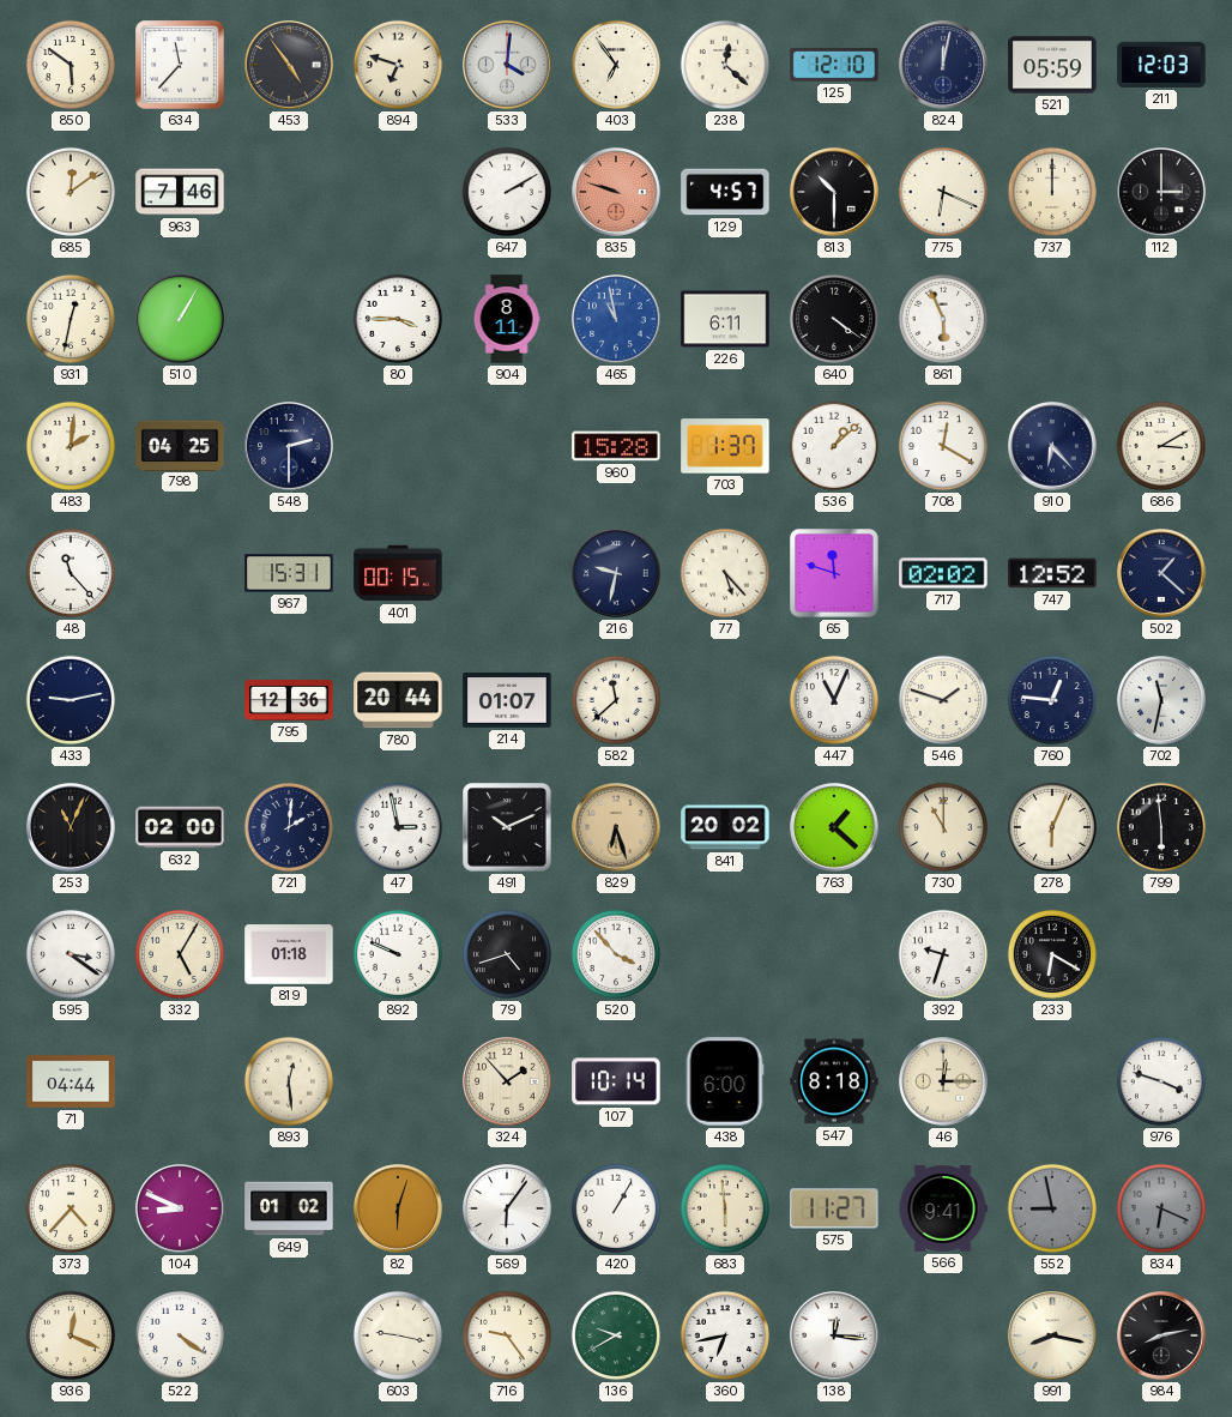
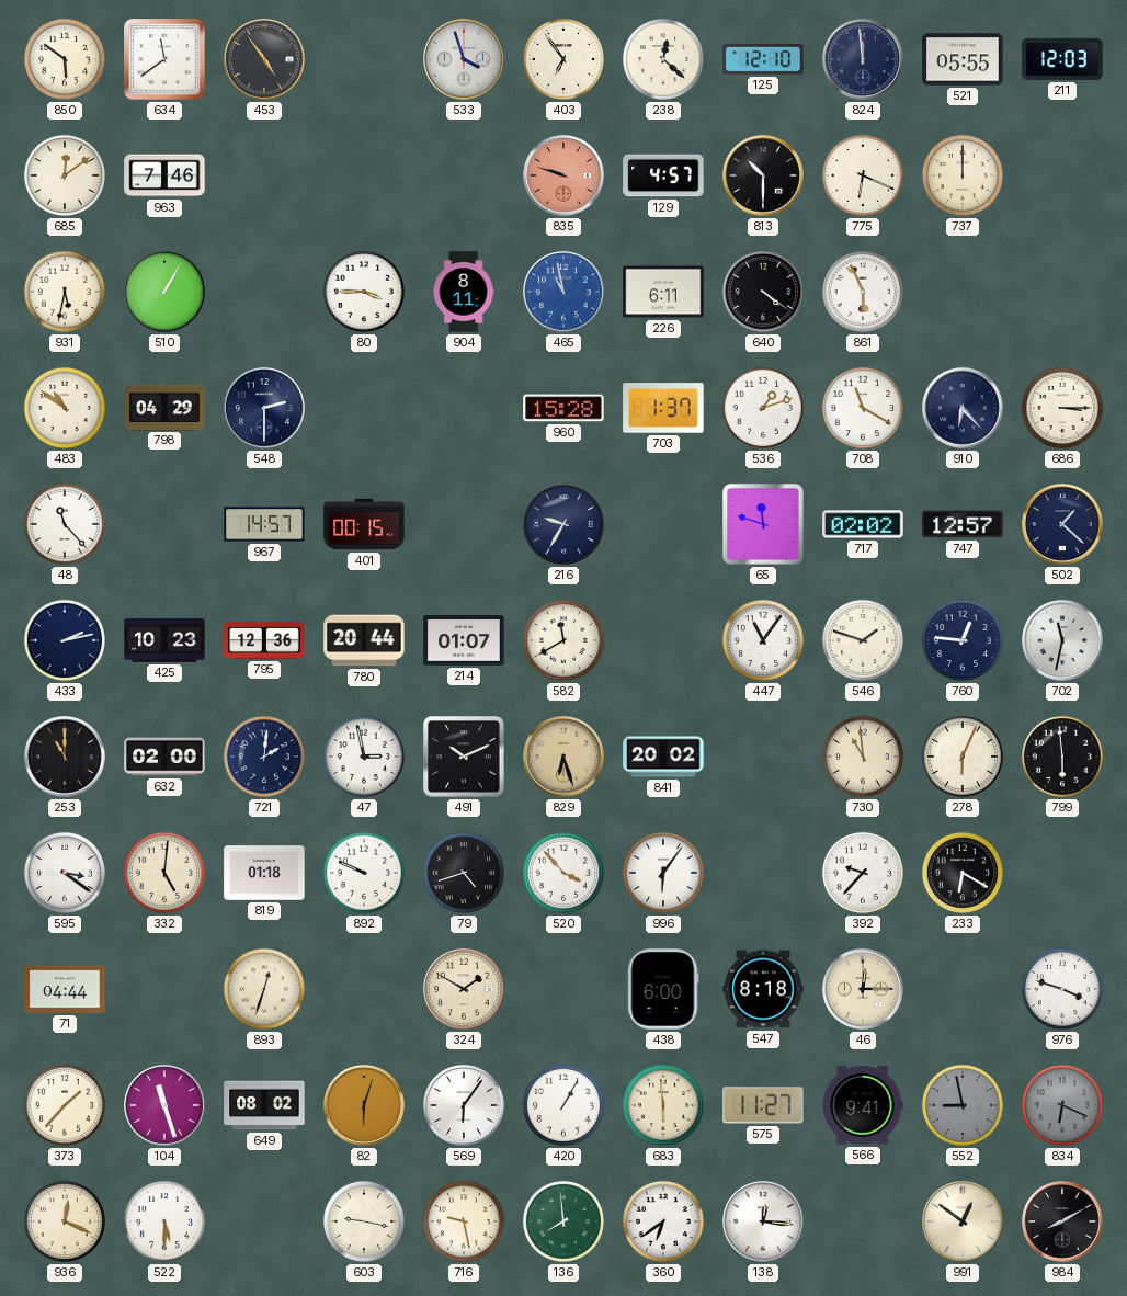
634: 11:37 -> 11:39
894: 6:48 -> none
533: 4:01 -> 3:57
824: 12:02 -> 11:59
521: 05:59 -> 05:55
647: 2:10 -> none
112: 3:00 -> none
931: 12:32 -> 5:32
483: 2:01 -> 10:51
798: 04:25 -> 04:29
536: 1:08 -> 1:12
708: 12:20 -> 11:20
686: 3:10 -> 3:15
967: 15:31 -> 14:57
216: 9:32 -> 9:35
77: 5:23 -> none
747: 12:52 -> 12:57
433: 9:13 -> 2:13
425: none -> 10:23
582: 11:38 -> 11:40
447: 11:04 -> 11:06
253: 11:04 -> 11:00
763: 1:22 -> none
730: 11:00 -> 10:59
332: 5:05 -> 5:01
996: none -> 6:06
392: 9:33 -> 9:37
893: 12:29 -> 12:33
324: 1:53 -> 1:50
107: 10:14 -> none
373: 4:37 -> 1:37
104: 8:49 -> 11:27
649: 01:02 -> 08:02
522: 4:21 -> 5:30
716: 9:24 -> 9:28
136: 9:40 -> 7:59
360: 6:43 -> 6:39
991: 8:17 -> 12:51
984: 8:13 -> 8:10
